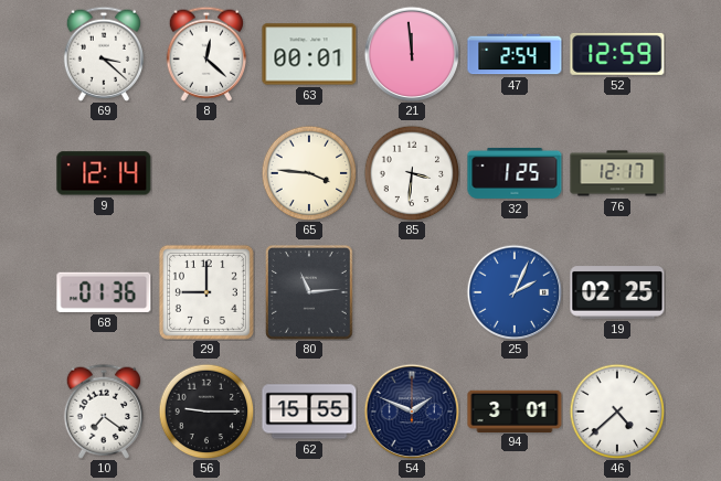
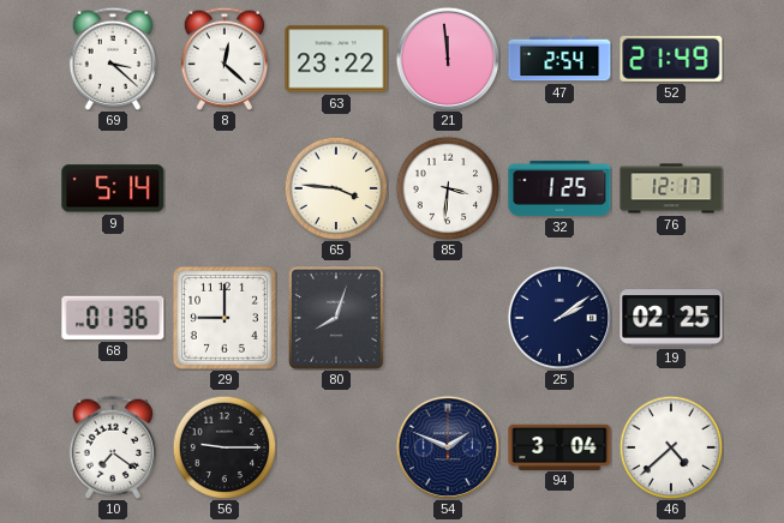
63: 00:01 -> 23:22
52: 12:59 -> 21:49
9: 12:14 -> 5:14
80: 11:14 -> 8:03
25: 2:04 -> 2:09
25 dial: blue -> navy
62: 15:55 -> none
94: 3:01 -> 3:04
